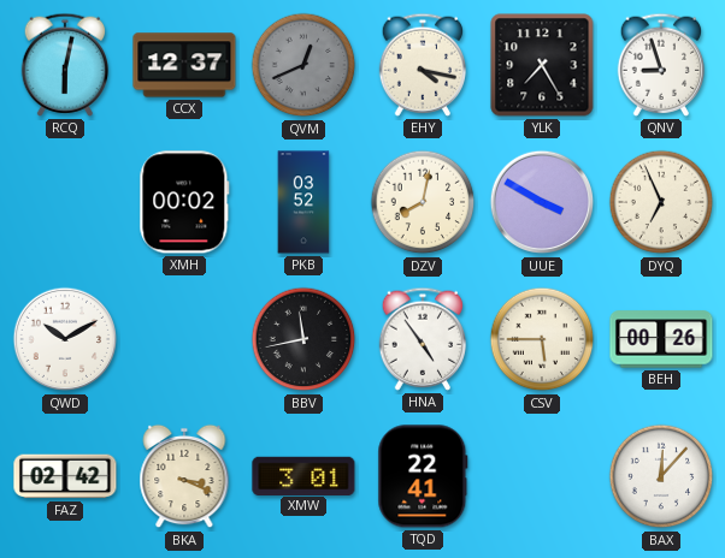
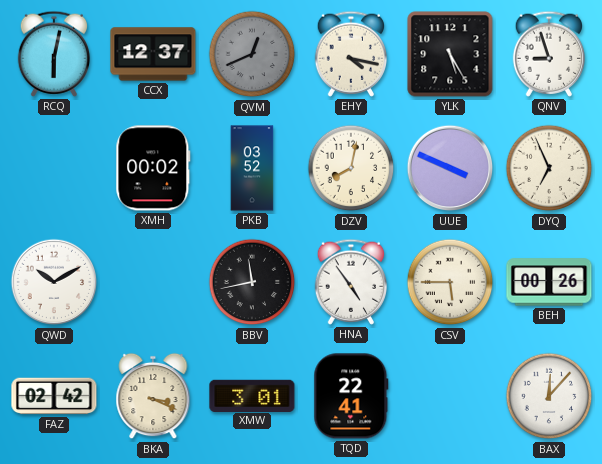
YLK: 7:25 -> 5:25
UUE: 3:50 -> 3:49
